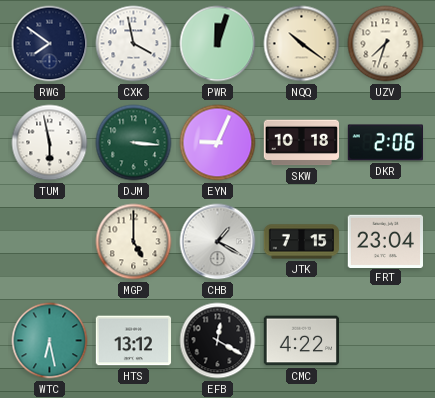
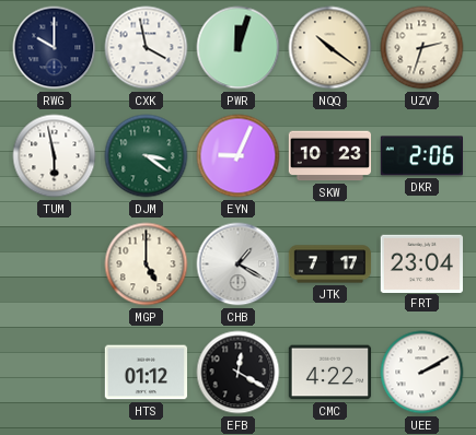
RWG: 7:51 -> 10:00
UZV: 7:33 -> 2:33
DJM: 3:16 -> 3:21
SKW: 10:18 -> 10:23
JTK: 7:15 -> 7:17
WTC: 6:28 -> none
HTS: 13:12 -> 01:12
UEE: none -> 2:10
